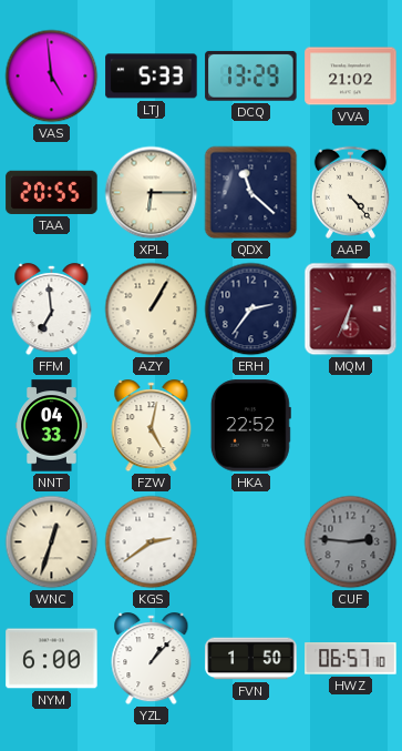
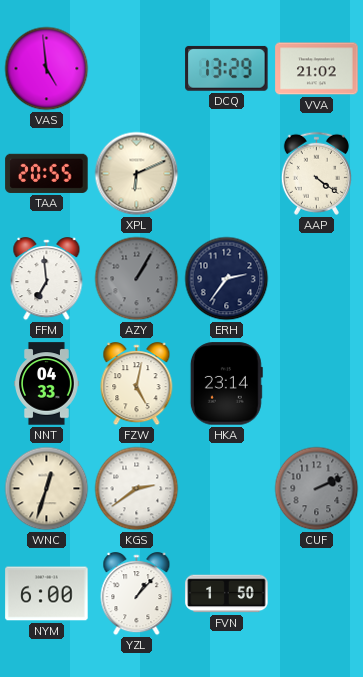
LTJ: 5:33 -> none
XPL: 6:15 -> 6:11
QDX: 11:22 -> none
AAP: 4:23 -> 4:21
AZY dial: cream -> grey
MQM: 6:34 -> none
HKA: 22:52 -> 23:14
CUF: 2:46 -> 2:11
HWZ: 06:57 -> none
